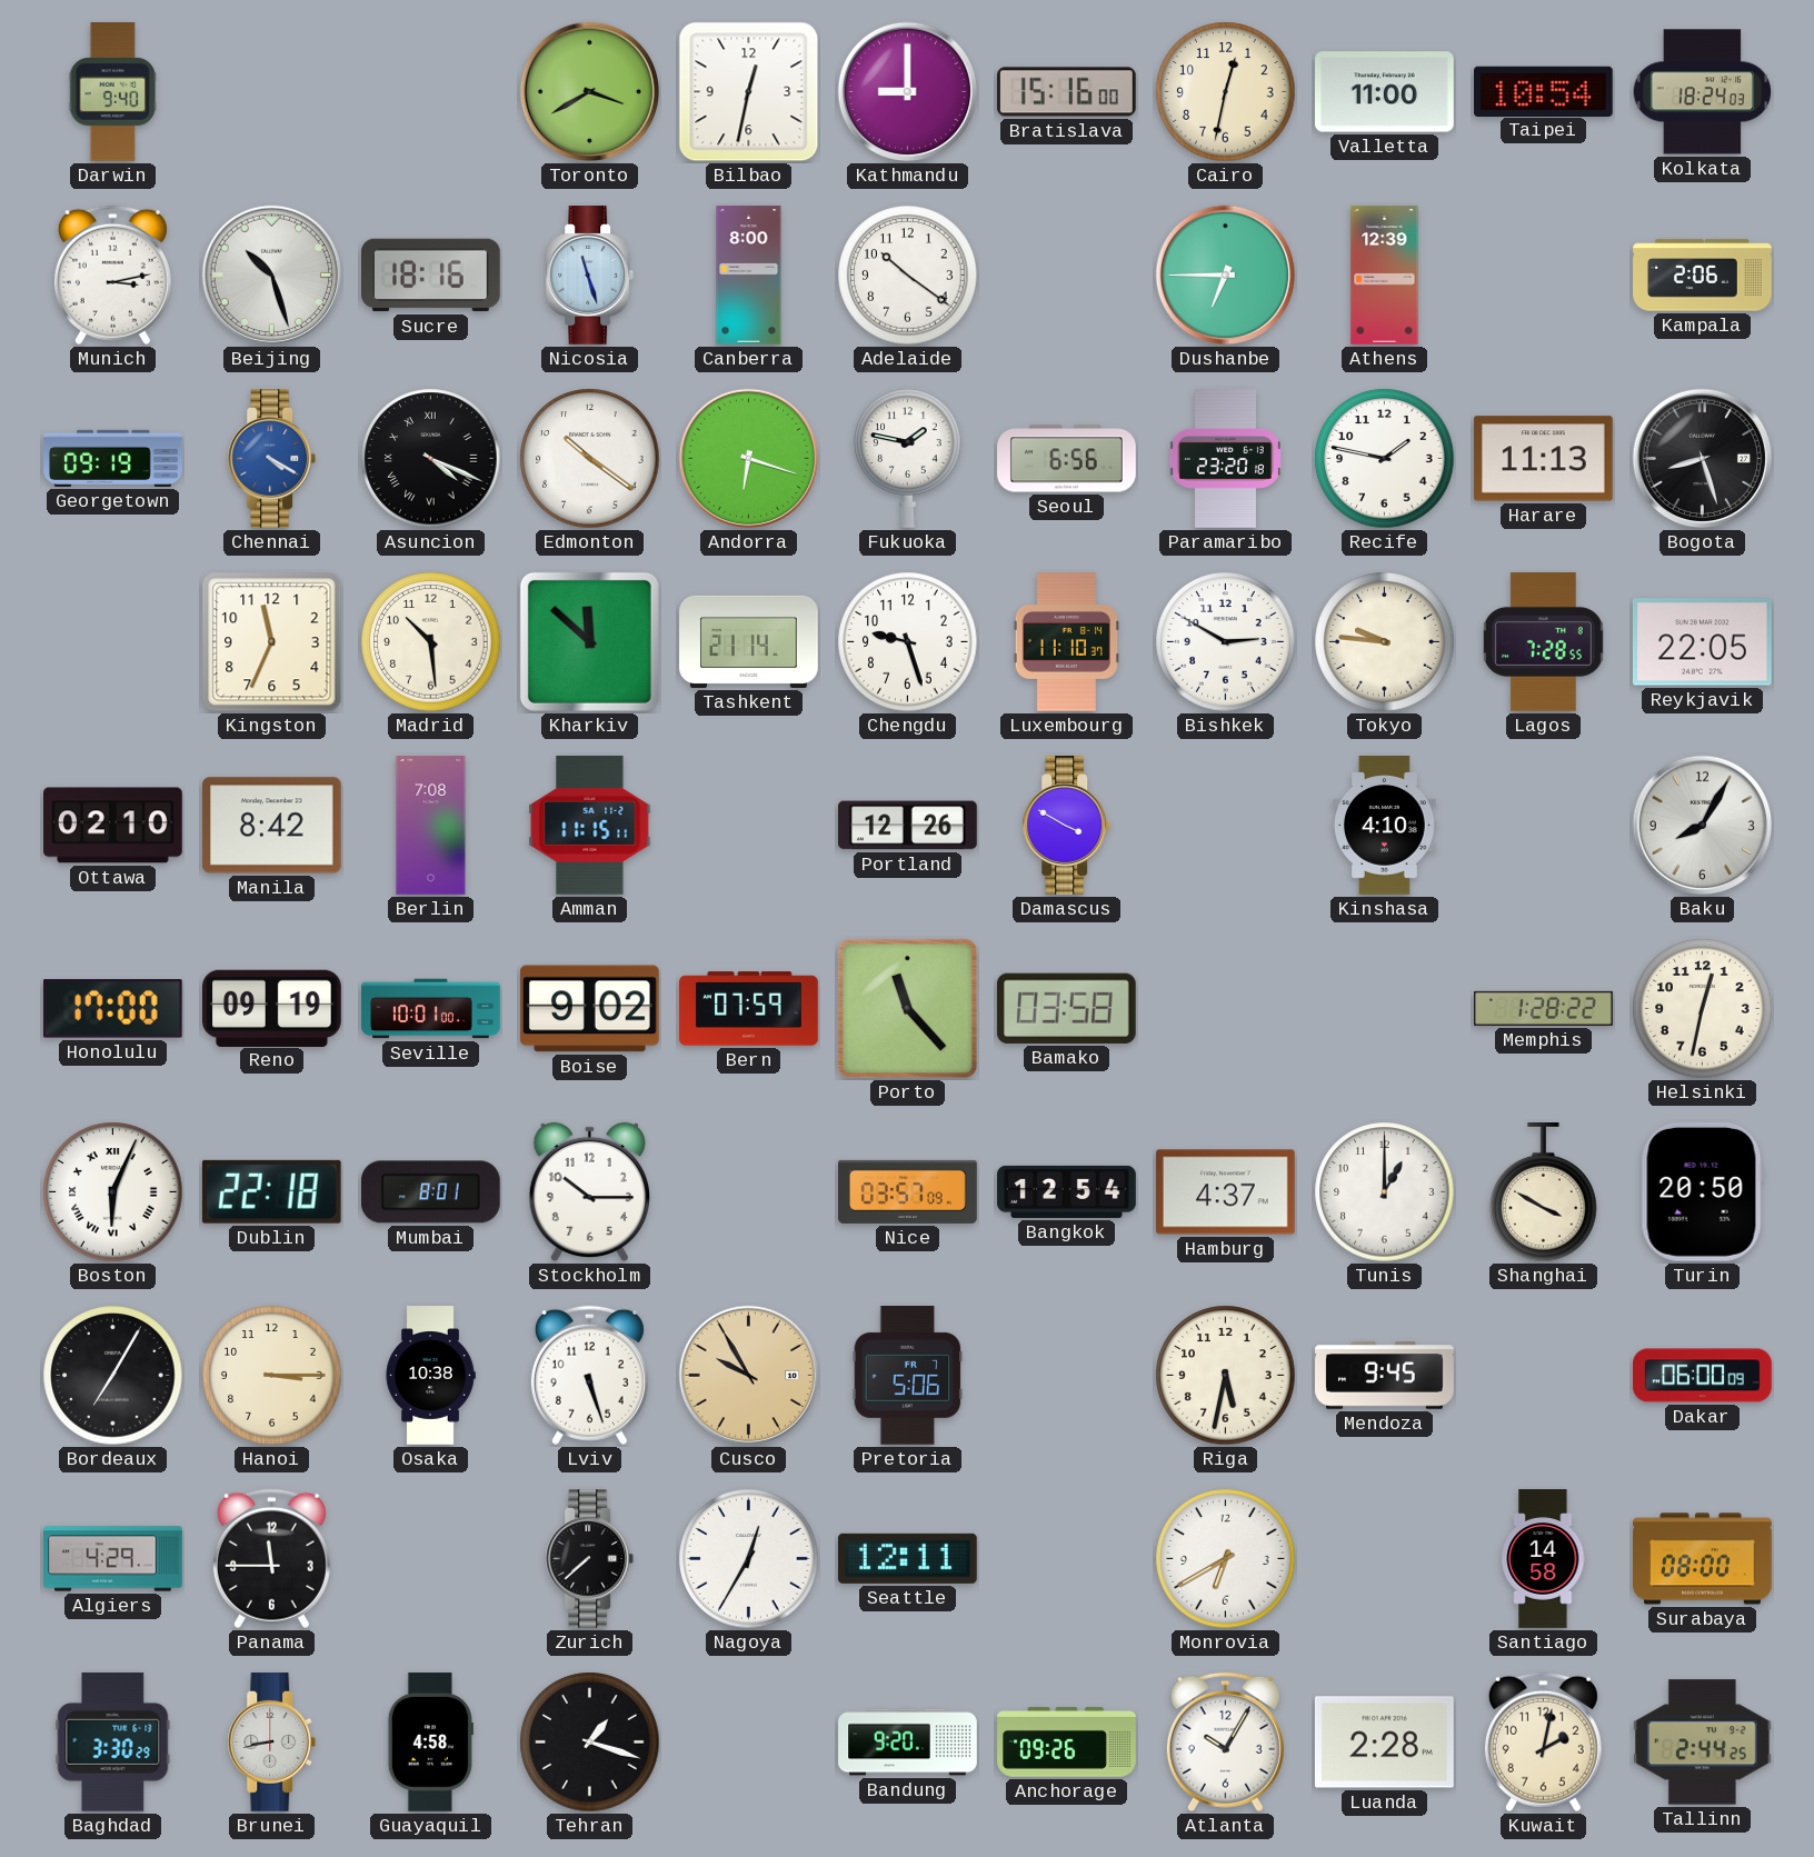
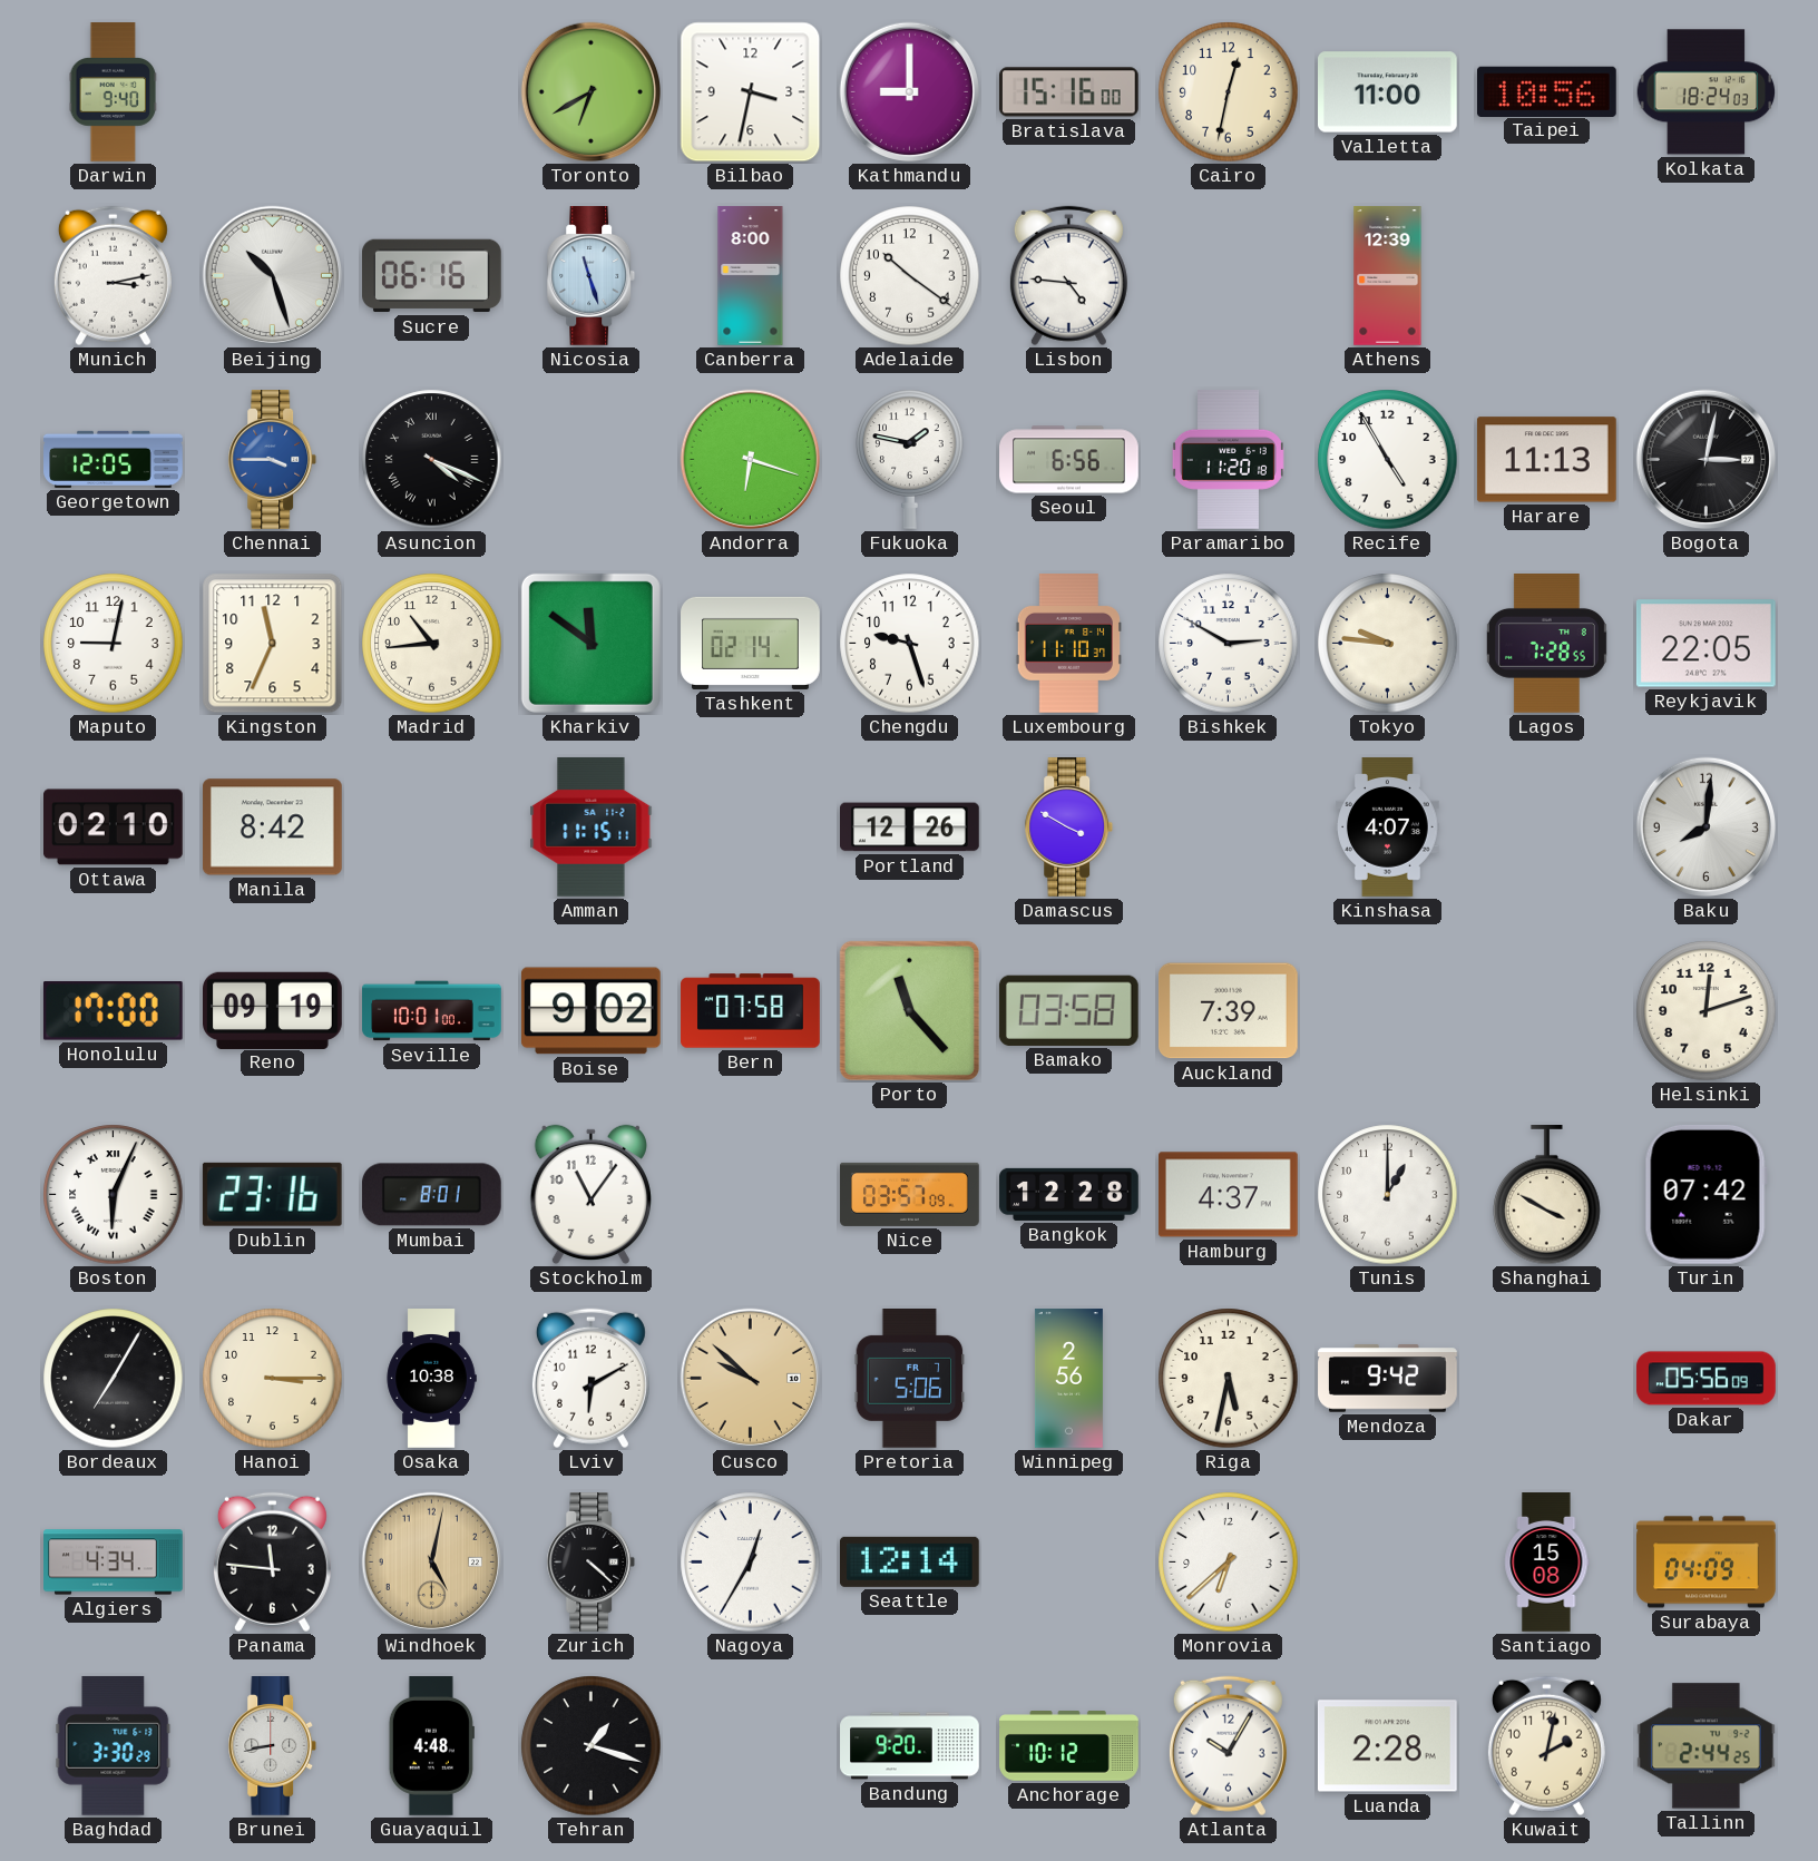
Toronto: 3:40 -> 6:40
Bilbao: 12:32 -> 3:32
Taipei: 10:54 -> 10:56
Sucre: 18:16 -> 06:16
Lisbon: none -> 4:46
Dushanbe: 6:45 -> none
Kampala: 2:06 -> none
Georgetown: 09:19 -> 12:05
Chennai: 4:20 -> 3:45
Edmonton: 10:21 -> none
Paramaribo: 23:20 -> 11:20
Recife: 1:47 -> 4:55
Bogota: 8:27 -> 3:02
Maputo: none -> 9:02
Madrid: 10:29 -> 10:44
Kharkiv: 11:52 -> 11:51
Tashkent: 21:14 -> 02:14
Berlin: 7:08 -> none
Kinshasa: 4:10 -> 4:07
Baku: 8:05 -> 8:01
Bern: 07:59 -> 07:58
Auckland: none -> 7:39
Memphis: 1:28 -> none
Helsinki: 12:32 -> 12:12
Dublin: 22:18 -> 23:16
Stockholm: 10:15 -> 11:06
Bangkok: 12:54 -> 12:28
Turin: 20:50 -> 07:42
Lviv: 5:27 -> 6:10
Cusco: 9:55 -> 9:52
Winnipeg: none -> 2:56
Mendoza: 9:45 -> 9:42
Dakar: 06:00 -> 05:56
Algiers: 4:29 -> 4:34
Panama: 11:45 -> 11:46
Windhoek: none -> 5:02
Zurich: 7:38 -> 4:22
Seattle: 12:11 -> 12:14
Monrovia: 6:40 -> 6:38
Santiago: 14:58 -> 15:08
Surabaya: 08:00 -> 04:09
Guayaquil: 4:58 -> 4:48
Anchorage: 09:26 -> 10:12
